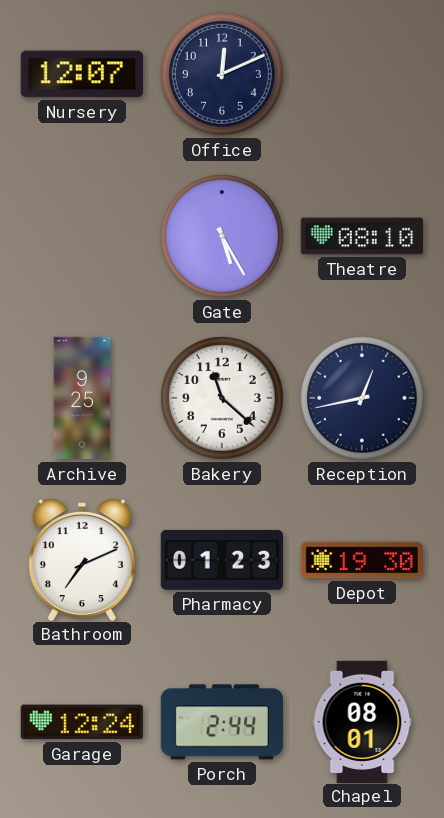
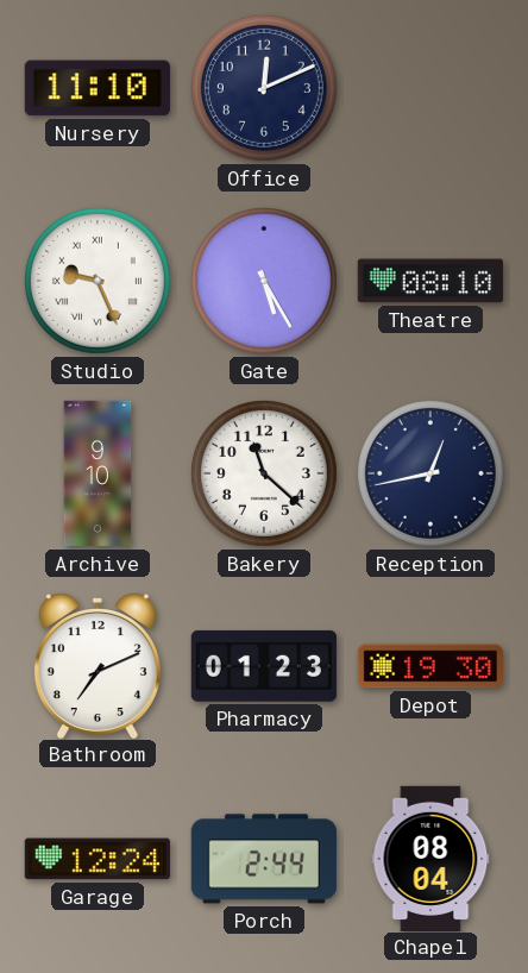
Nursery: 12:07 -> 11:10
Studio: none -> 9:26
Archive: 9:25 -> 9:10
Chapel: 08:01 -> 08:04
